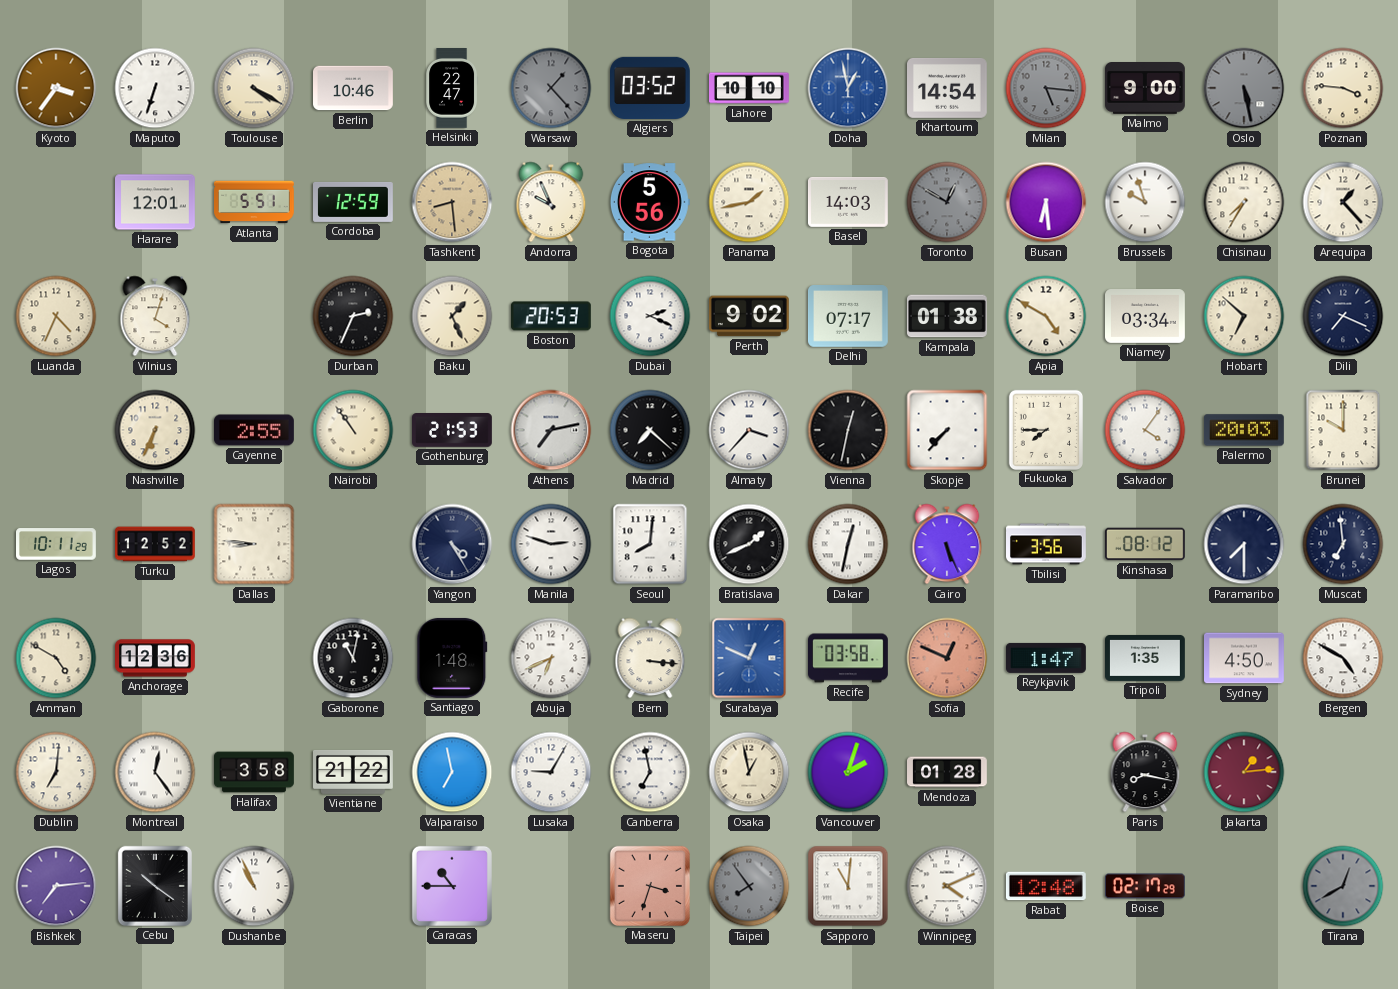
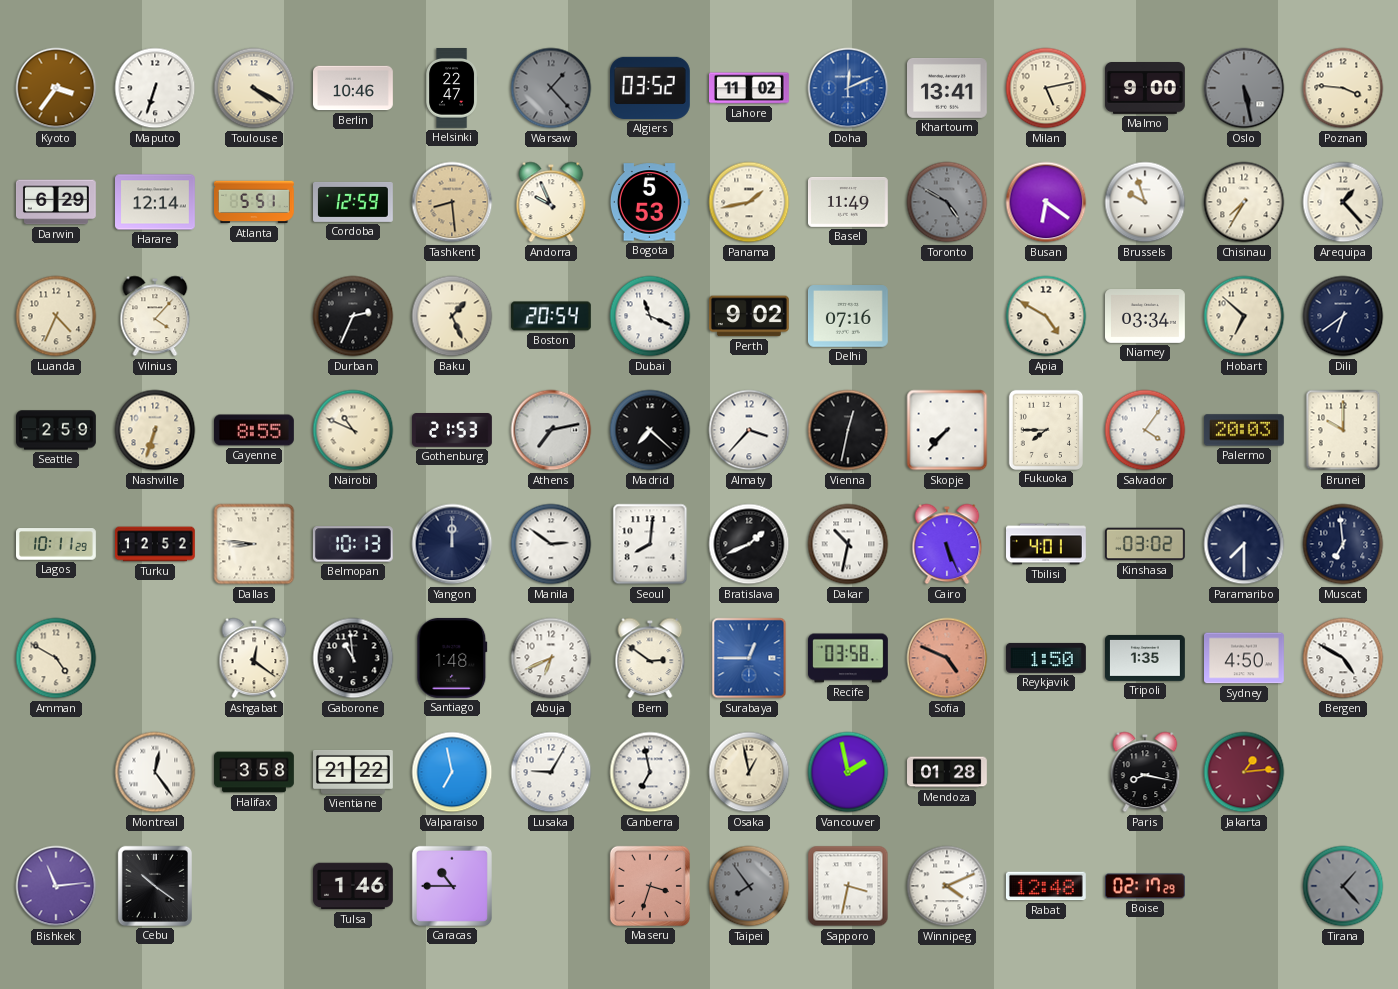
Lahore: 10:10 -> 11:02
Doha: 12:58 -> 12:11
Khartoum: 14:54 -> 13:41
Milan: 5:16 -> 5:13
Milan dial: grey -> cream
Darwin: none -> 6:29
Harare: 12:01 -> 12:14
Bogota: 5:56 -> 5:53
Basel: 14:03 -> 11:49
Toronto: 12:50 -> 4:50
Busan: 6:29 -> 6:21
Vilnius: 4:03 -> 4:07
Boston: 20:53 -> 20:54
Dubai: 2:19 -> 11:19
Delhi: 07:17 -> 07:16
Kampala: 01:38 -> none
Dili: 7:19 -> 6:39
Seattle: none -> 2:59
Nashville: 6:34 -> 6:33
Cayenne: 2:55 -> 8:55
Nairobi: 10:54 -> 10:49
Belmopan: none -> 10:13
Yangon: 4:25 -> 12:00
Manila: 2:48 -> 2:51
Dakar: 12:32 -> 10:32
Tbilisi: 3:56 -> 4:01
Kinshasa: 08:12 -> 03:02
Anchorage: 12:36 -> none
Ashgabat: none -> 12:21
Gaborone: 11:02 -> 10:59
Bern: 3:16 -> 2:51
Surabaya: 12:49 -> 12:45
Sofia: 12:49 -> 4:49
Reykjavik: 1:47 -> 1:50
Dublin: 7:01 -> none
Vancouver: 2:03 -> 1:58
Bishkek: 7:14 -> 11:14
Dushanbe: 10:56 -> none
Tulsa: none -> 1:46
Sapporo: 11:01 -> 3:32
Tirana: 12:40 -> 1:23
